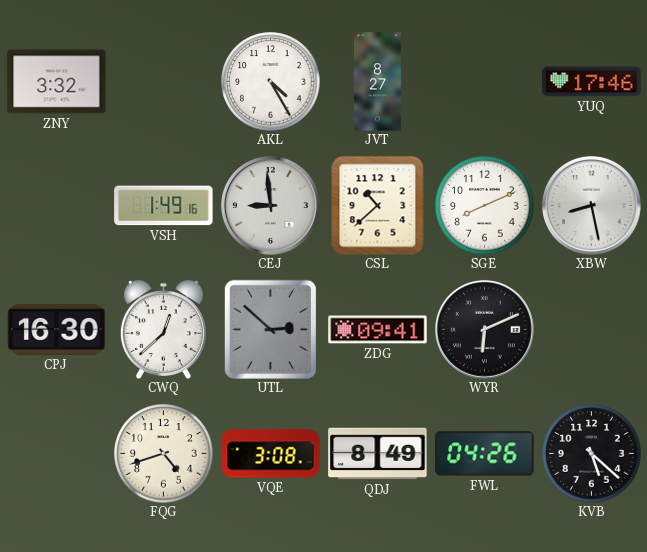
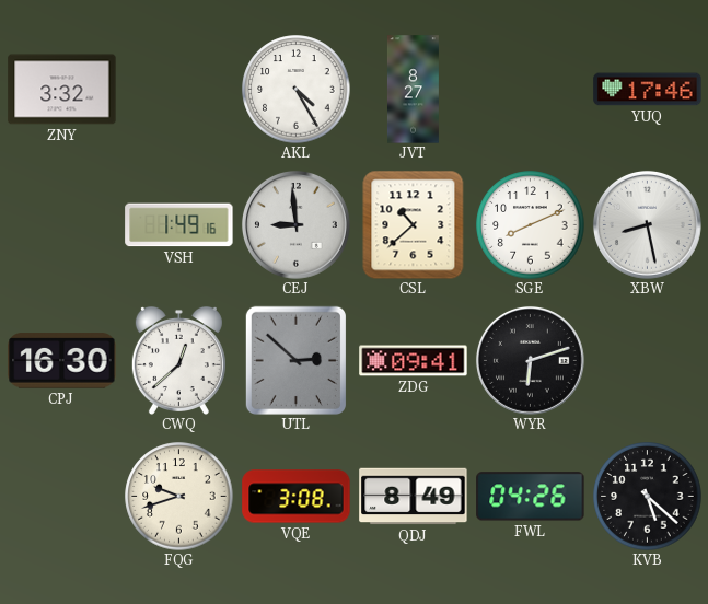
WYR: 6:11 -> 6:12
FQG: 4:42 -> 9:42
